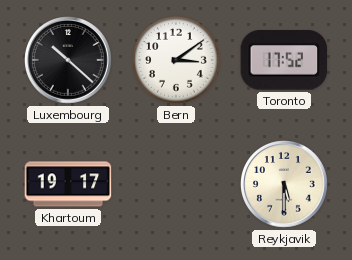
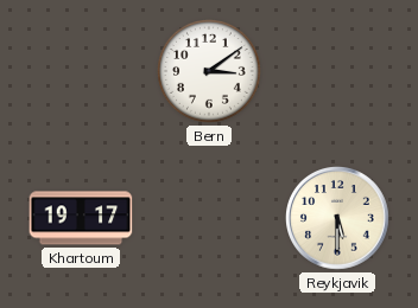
Luxembourg: 10:22 -> none
Toronto: 17:52 -> none
